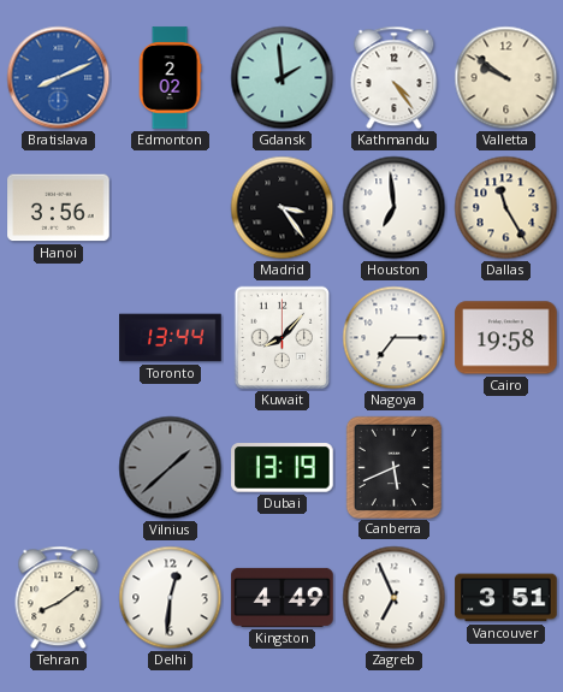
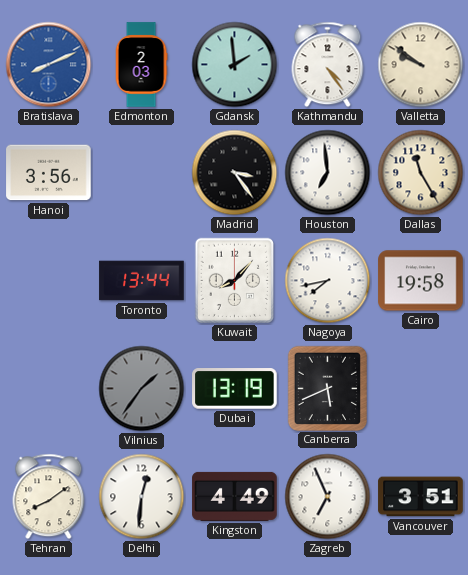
Edmonton: 2:02 -> 2:03
Nagoya: 7:15 -> 7:43
Vilnius: 1:38 -> 1:36
